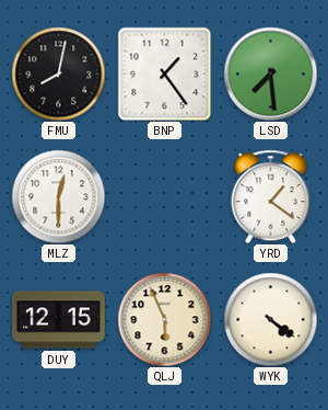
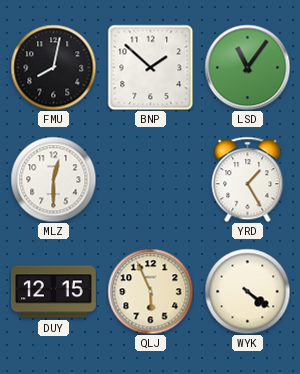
BNP: 1:24 -> 1:52
LSD: 7:29 -> 11:06
YRD: 1:21 -> 1:25
